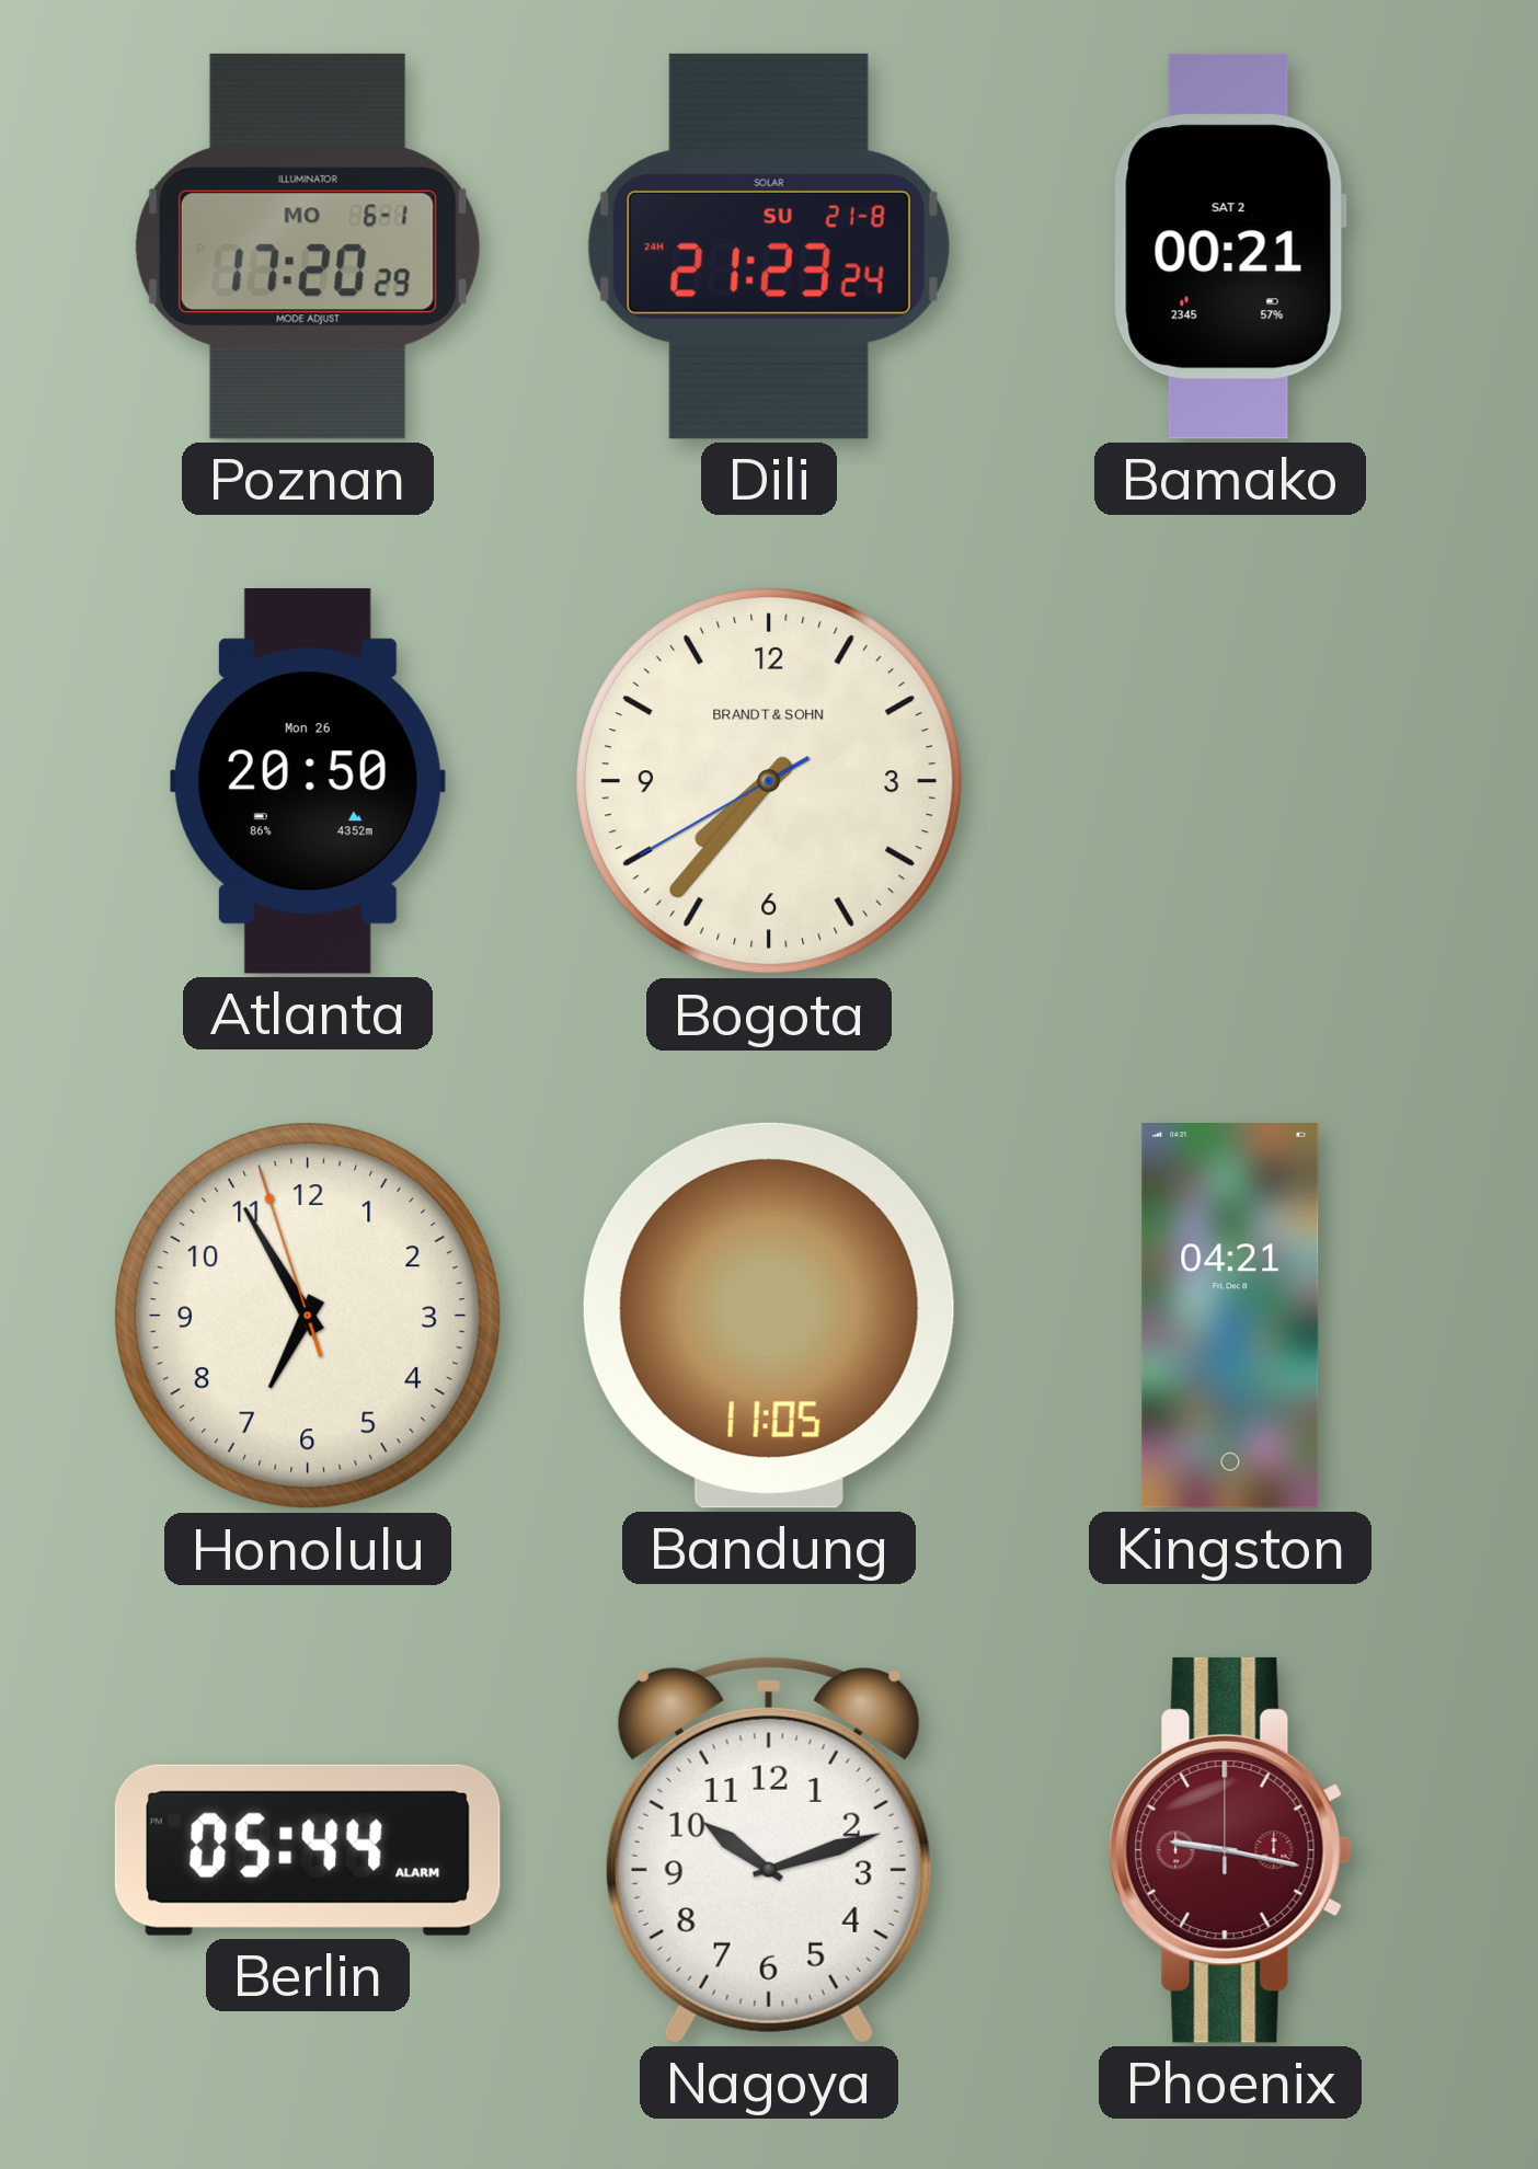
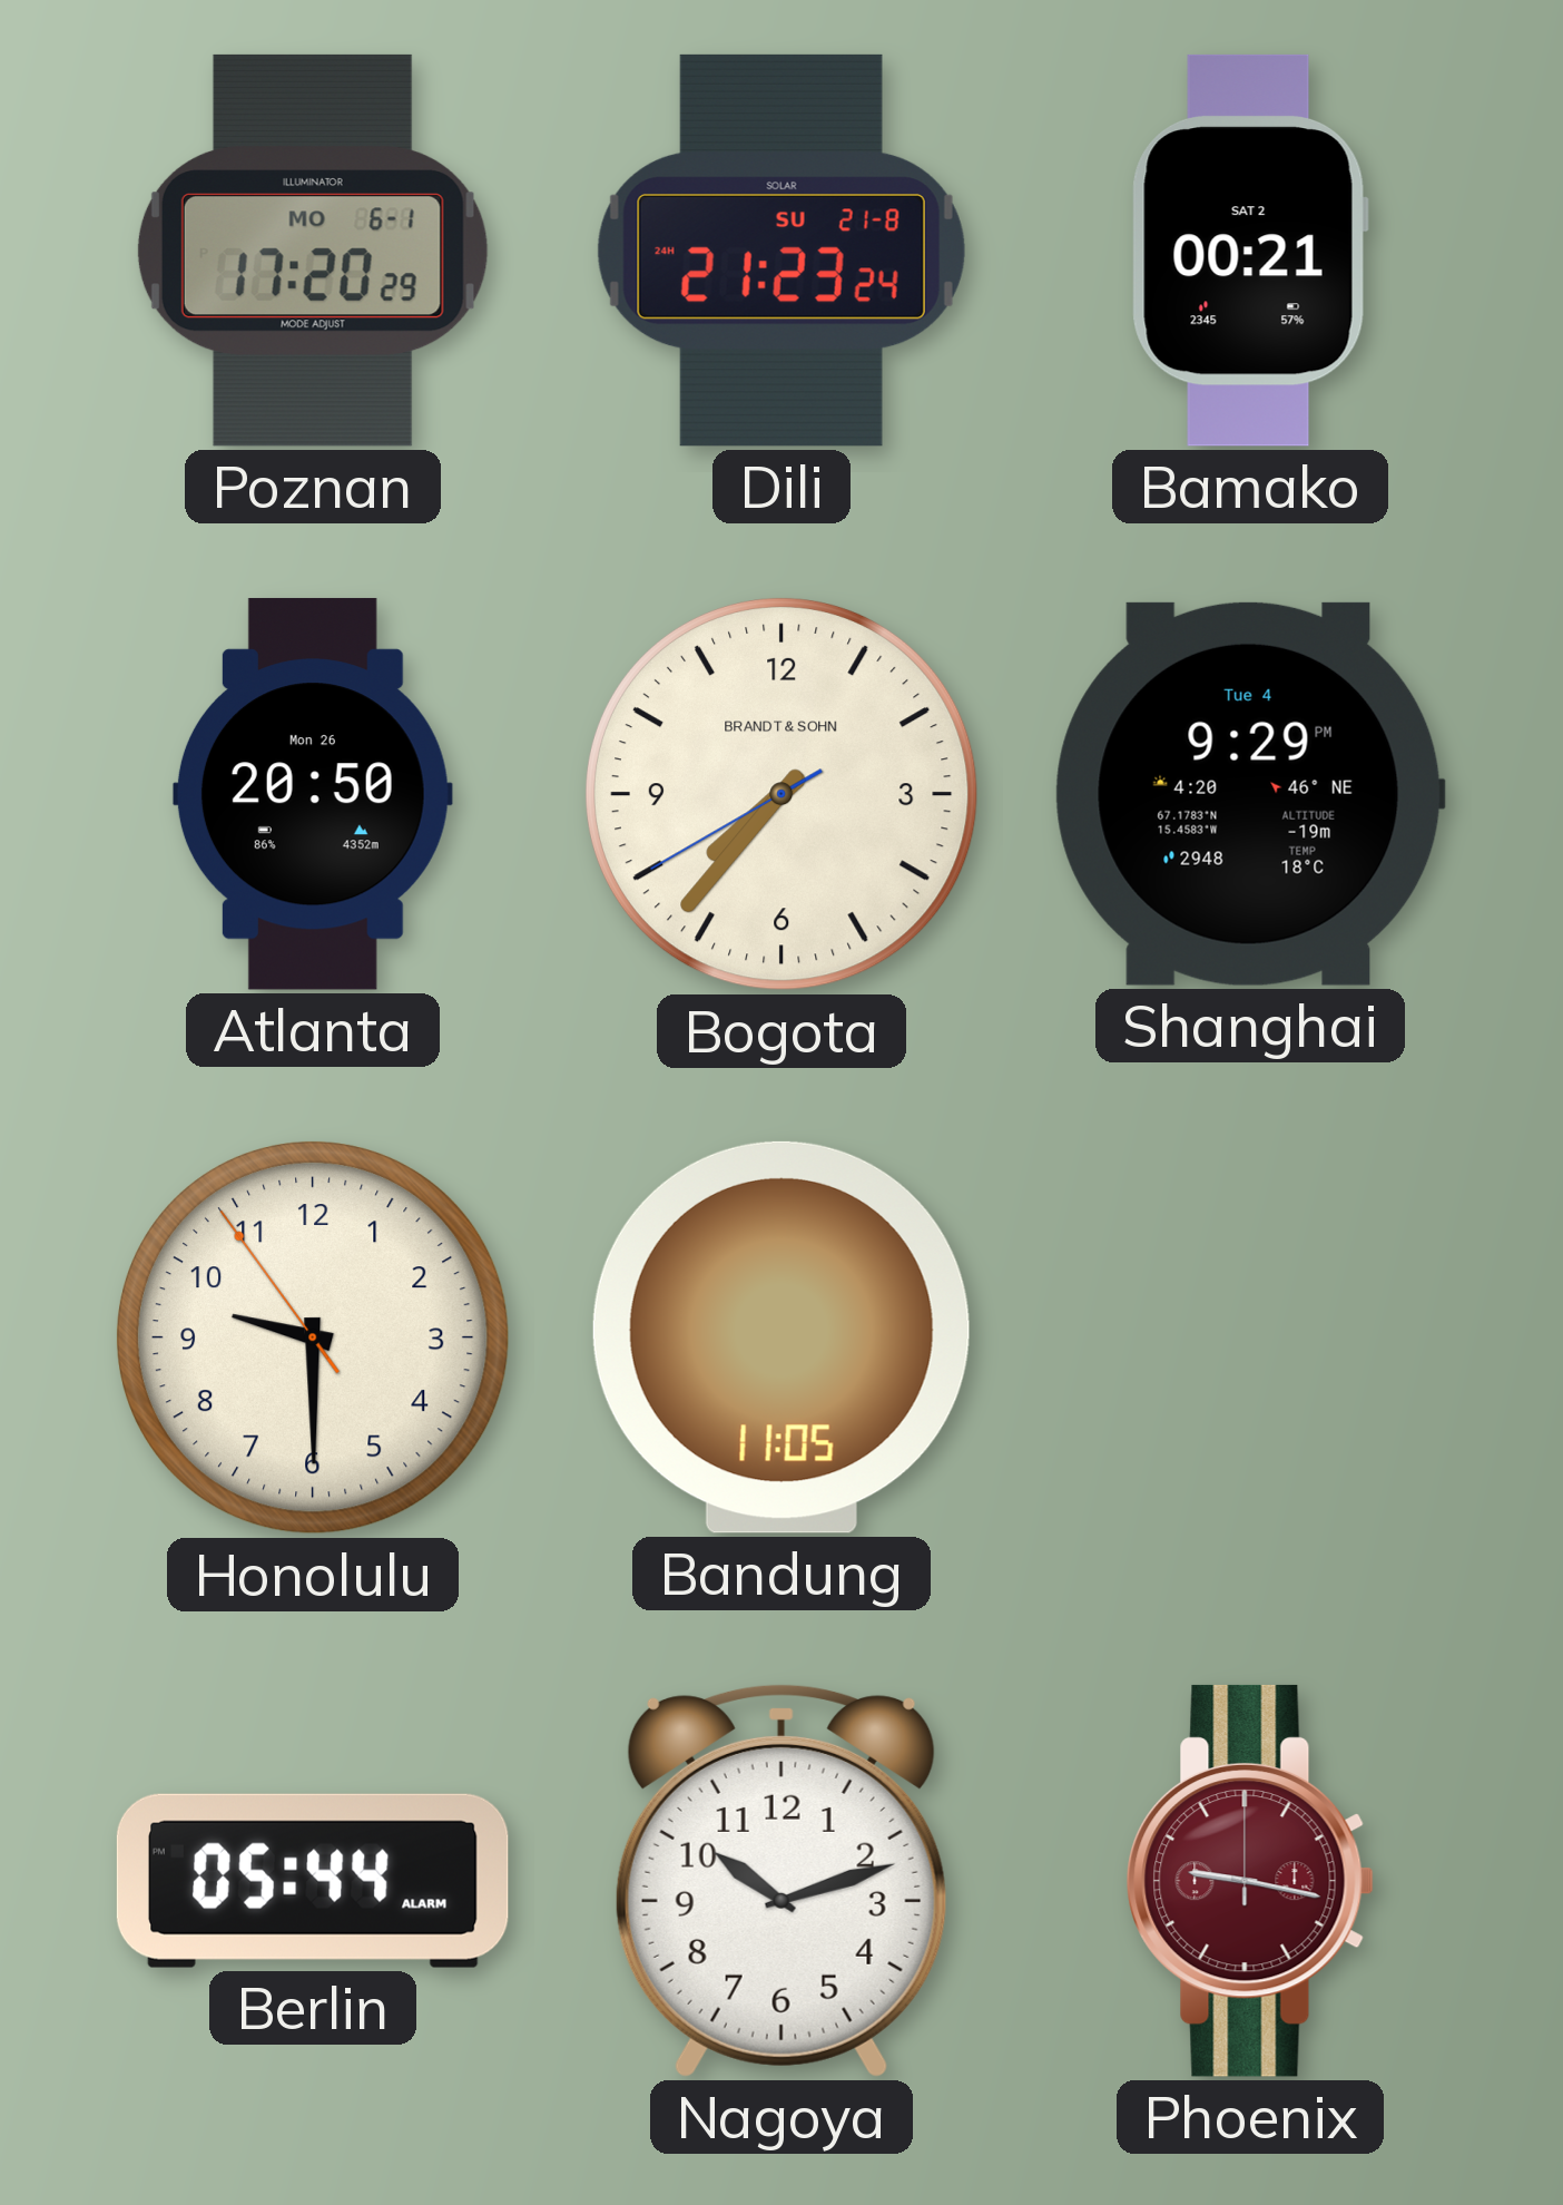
Shanghai: none -> 9:29
Honolulu: 6:54 -> 9:29
Kingston: 04:21 -> none
